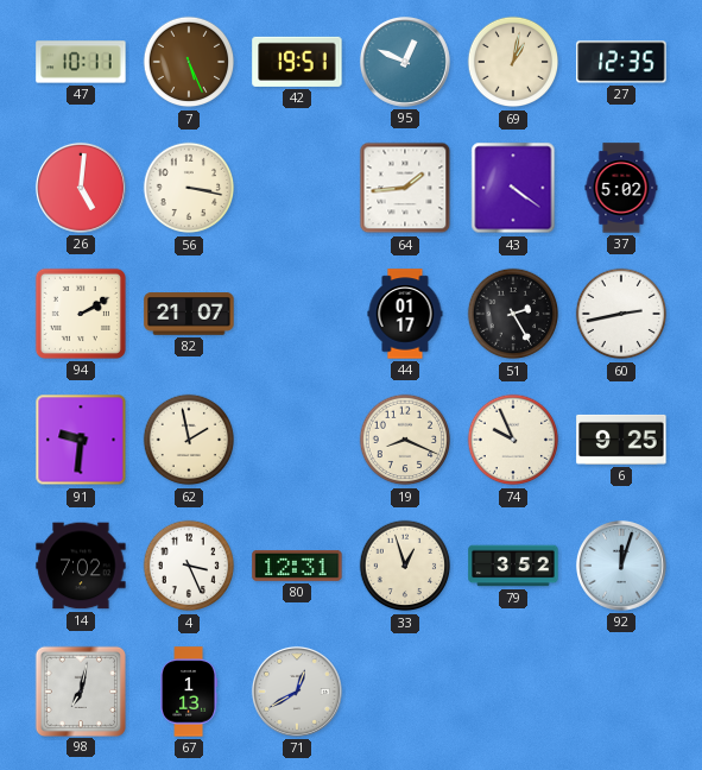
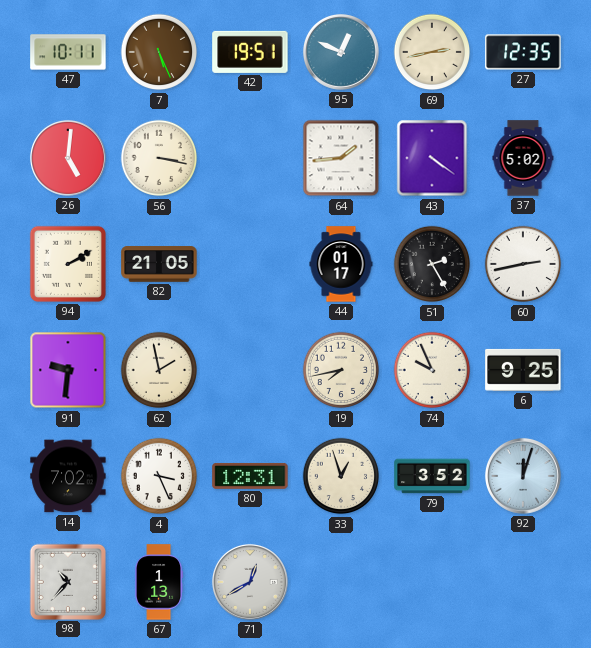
69: 1:02 -> 2:43
82: 21:07 -> 21:05
19: 8:19 -> 7:43
98: 7:02 -> 10:37
